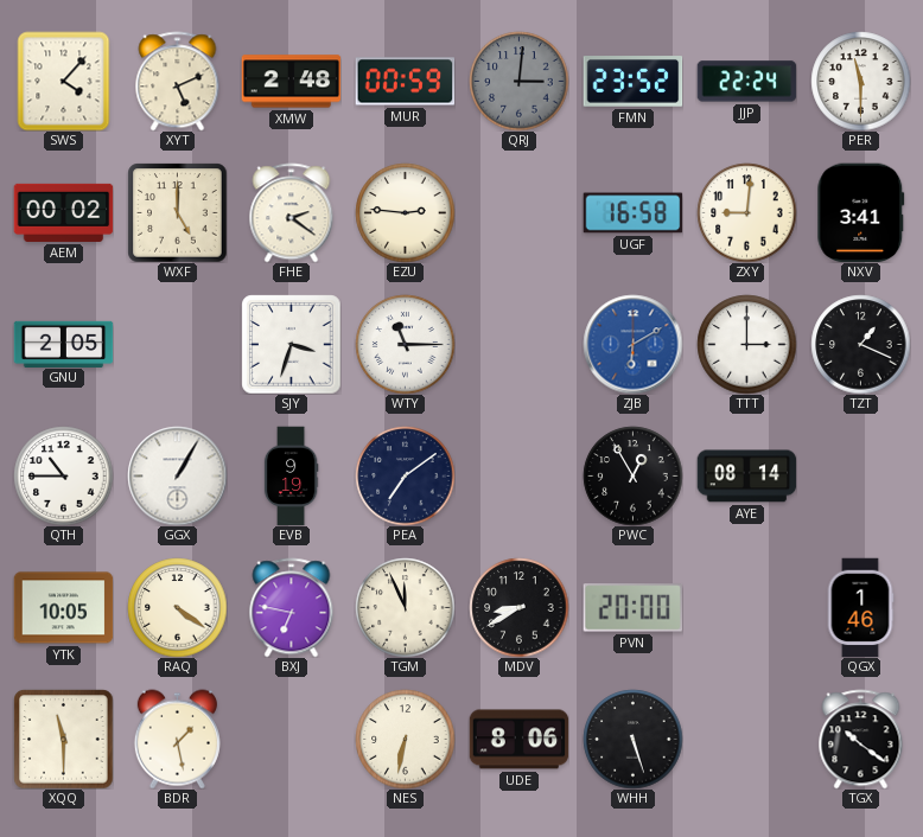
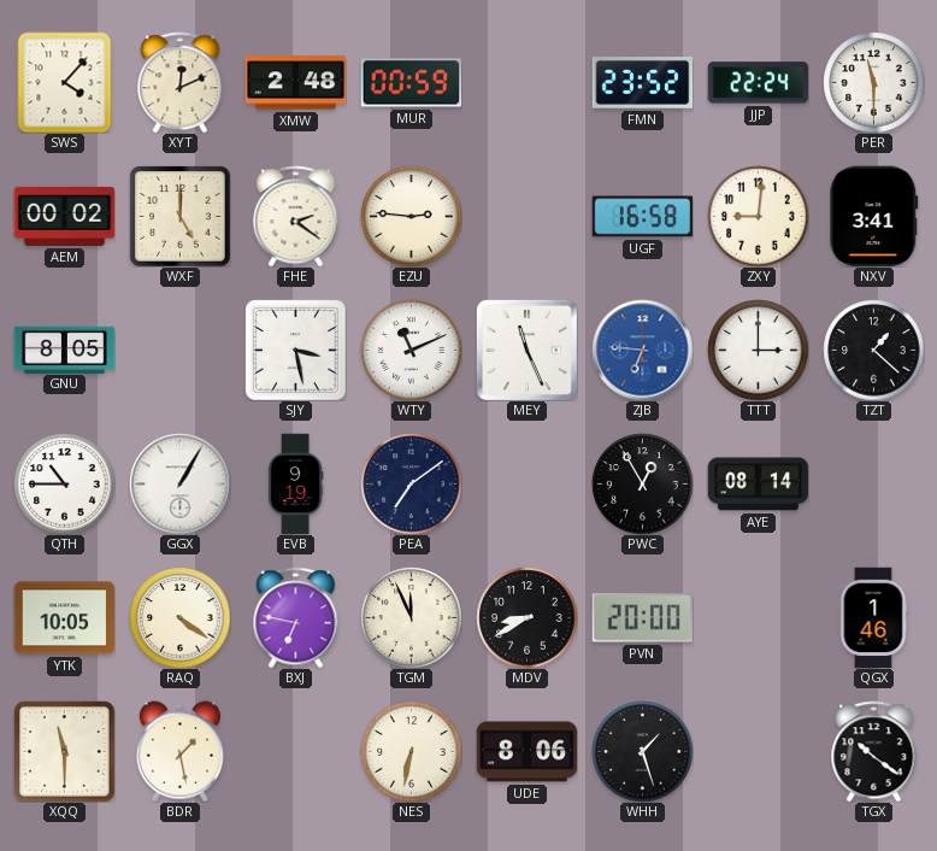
XYT: 5:11 -> 12:11
QRJ: 3:01 -> none
GNU: 2:05 -> 8:05
SJY: 3:33 -> 3:28
WTY: 11:15 -> 11:11
MEY: none -> 11:26
ZJB: 6:10 -> 6:46
TZT: 1:19 -> 1:22
WHH: 5:27 -> 1:27
